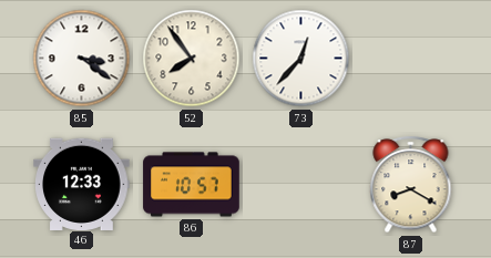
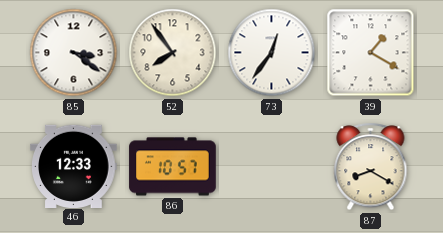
73: 12:37 -> 12:36
39: none -> 1:20
